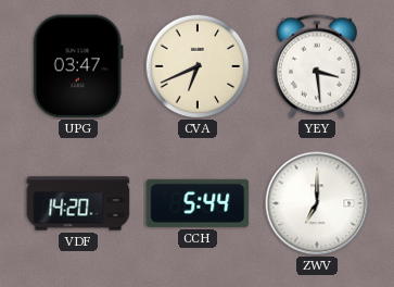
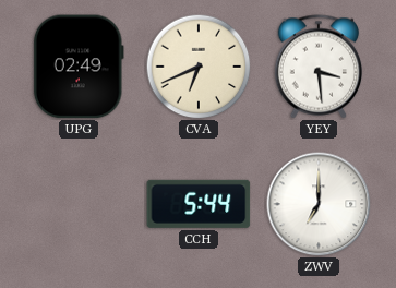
UPG: 03:47 -> 02:49
VDF: 14:20 -> none
